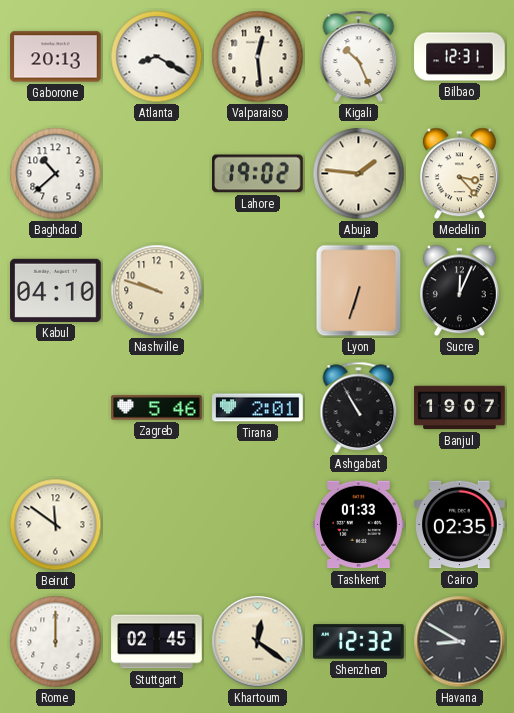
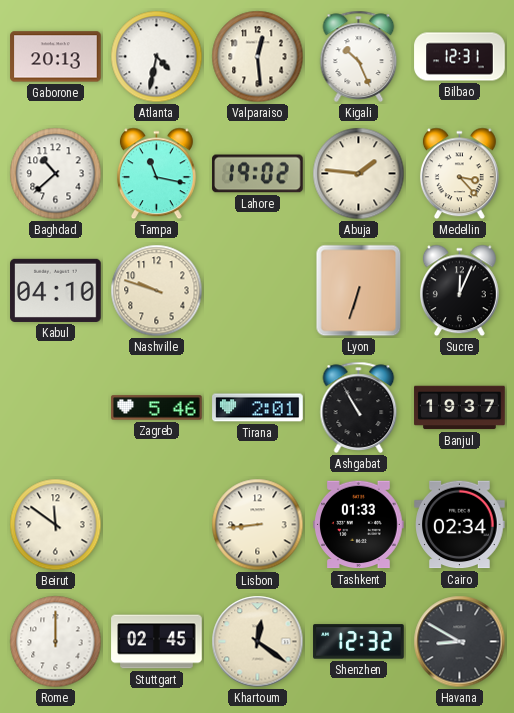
Atlanta: 8:20 -> 4:32
Tampa: none -> 11:17
Banjul: 19:07 -> 19:37
Lisbon: none -> 8:44
Cairo: 02:35 -> 02:34
